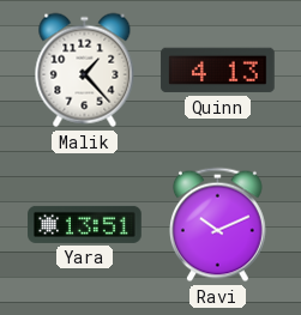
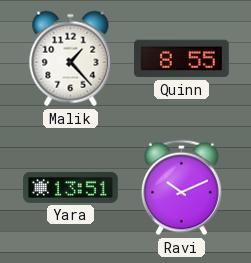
Quinn: 4:13 -> 8:55
